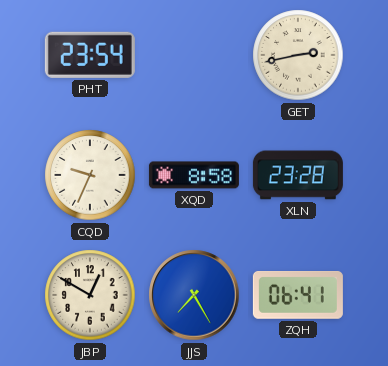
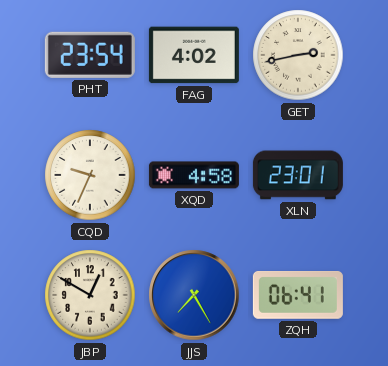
FAG: none -> 4:02
XQD: 8:58 -> 4:58
XLN: 23:28 -> 23:01
